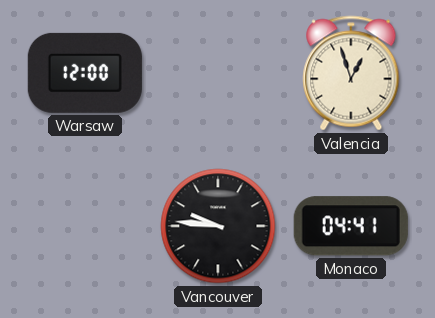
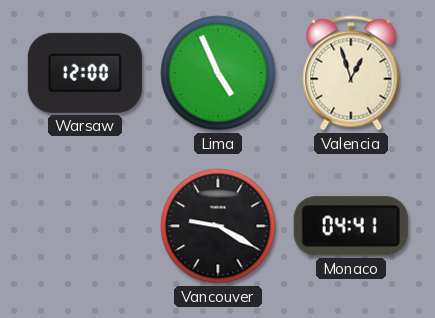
Lima: none -> 4:56
Vancouver: 9:46 -> 9:20
